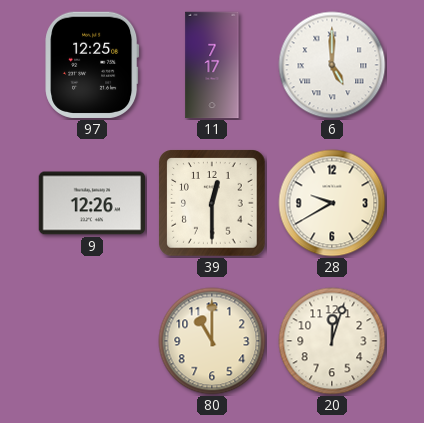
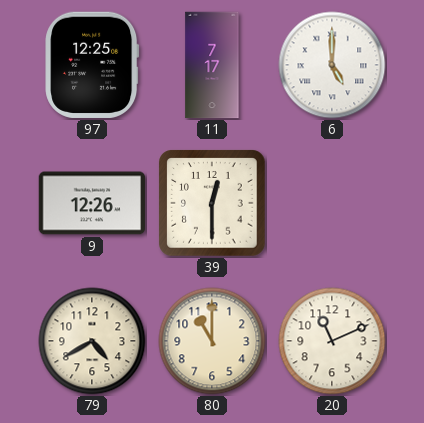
28: 9:40 -> none
79: none -> 4:40
20: 12:03 -> 11:11
